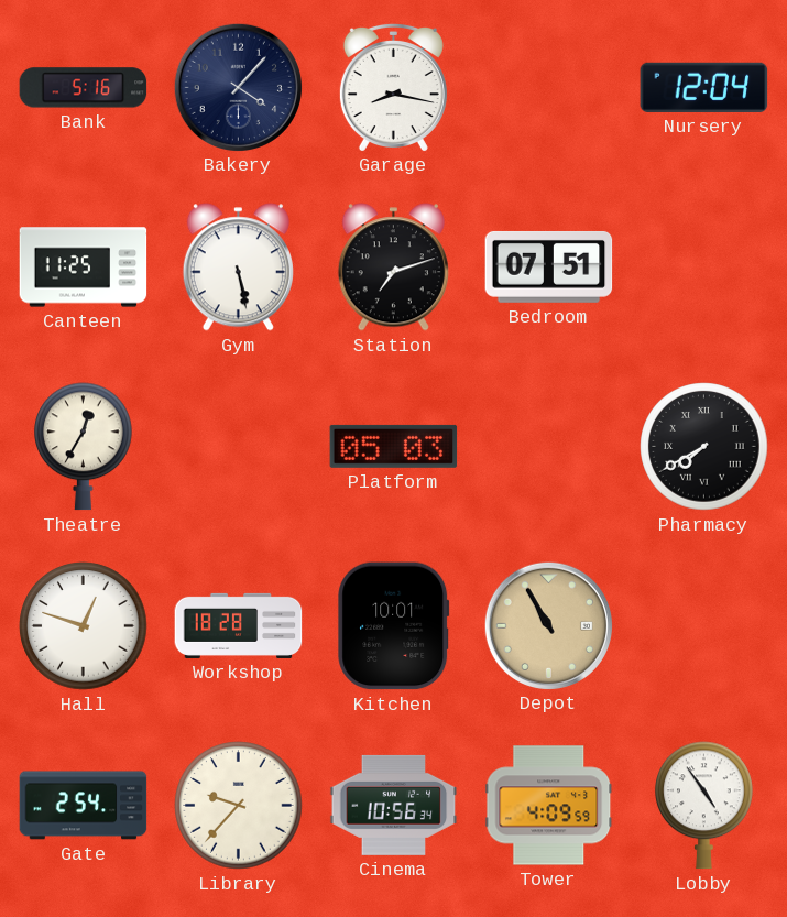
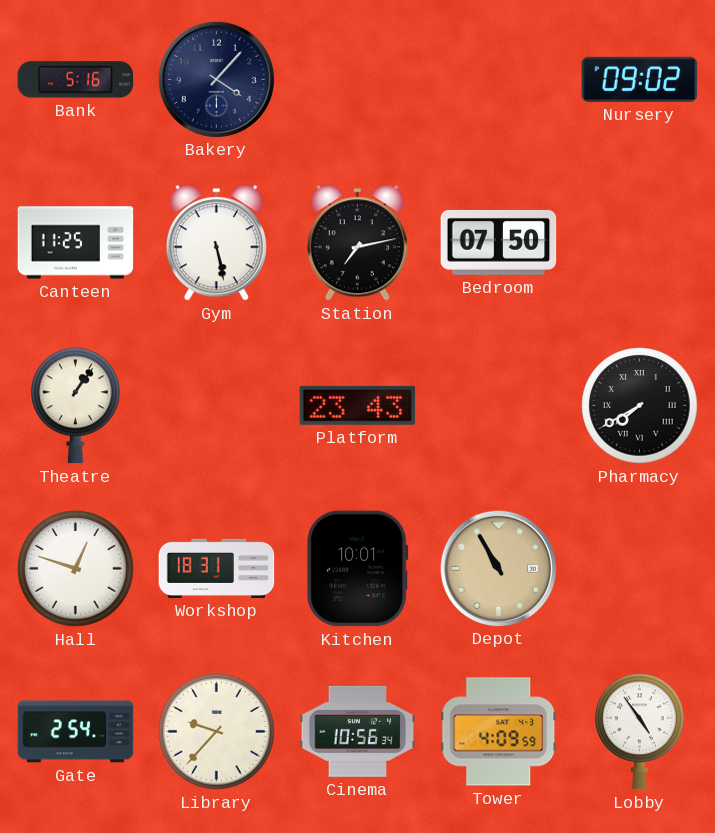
Garage: 8:17 -> none
Nursery: 12:04 -> 09:02
Station: 7:12 -> 7:13
Bedroom: 07:51 -> 07:50
Theatre: 12:35 -> 1:06
Platform: 05:03 -> 23:43
Workshop: 18:28 -> 18:31
